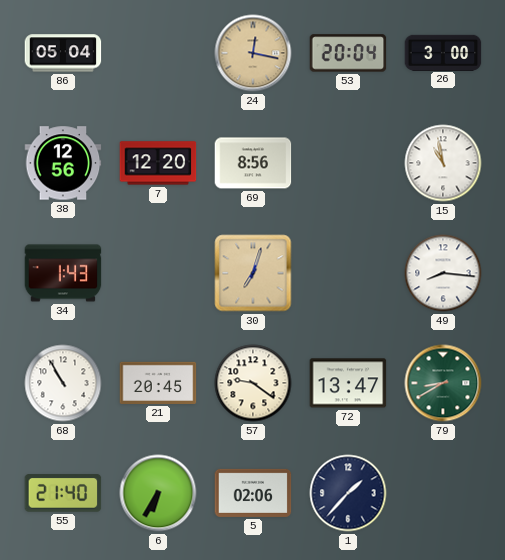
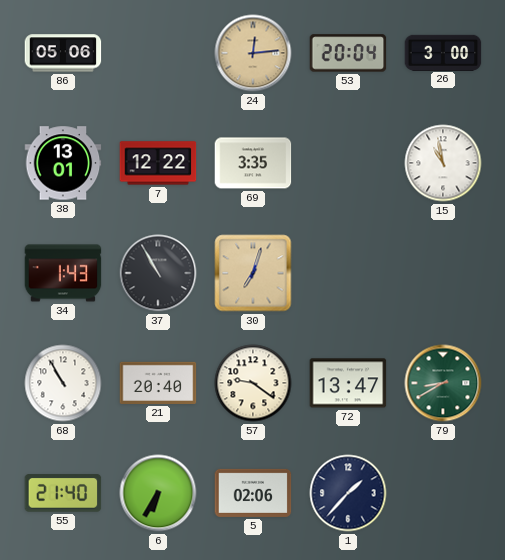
86: 05:04 -> 05:06
24: 12:17 -> 12:14
38: 12:56 -> 13:01
7: 12:20 -> 12:22
69: 8:56 -> 3:35
37: none -> 10:55
49: 8:16 -> none
21: 20:45 -> 20:40
